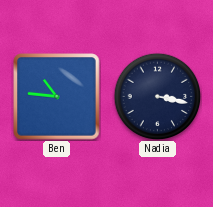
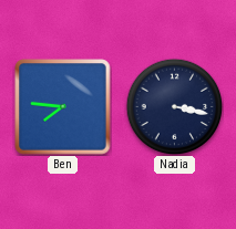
Ben: 10:46 -> 7:46
